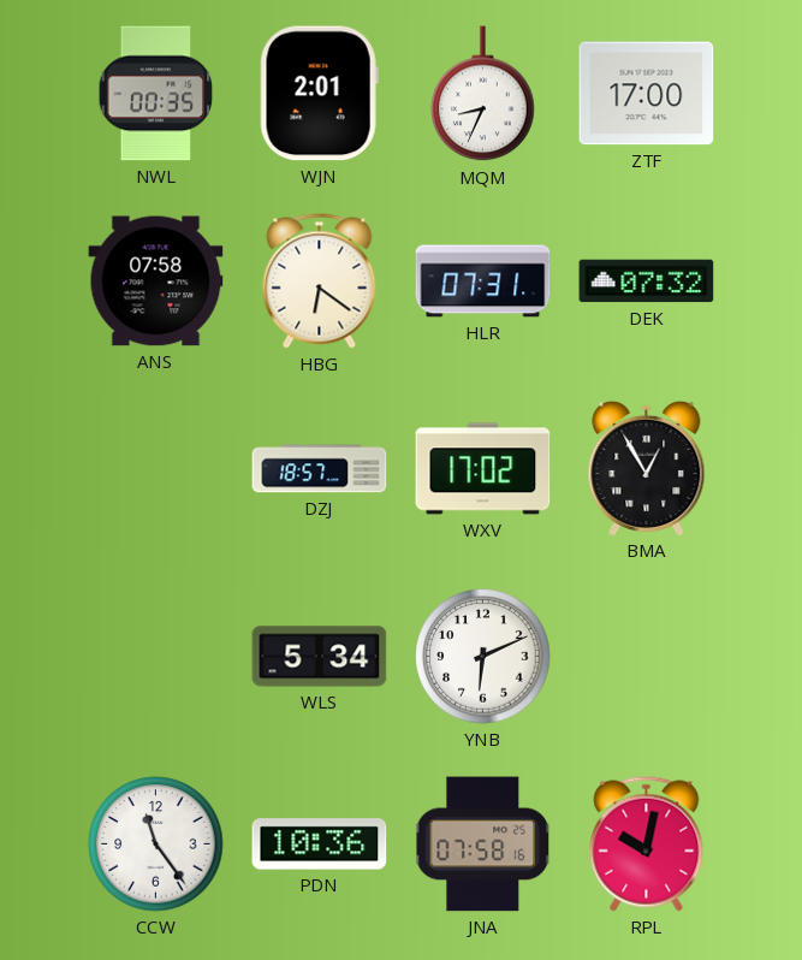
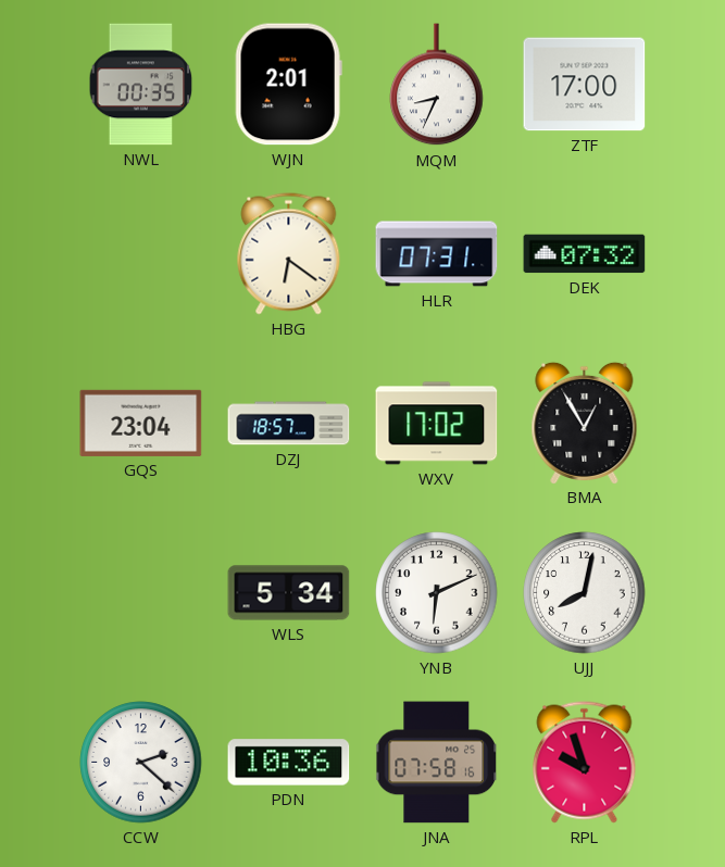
ANS: 07:58 -> none
GQS: none -> 23:04
UJJ: none -> 8:02
CCW: 11:24 -> 2:22
RPL: 10:02 -> 9:57
